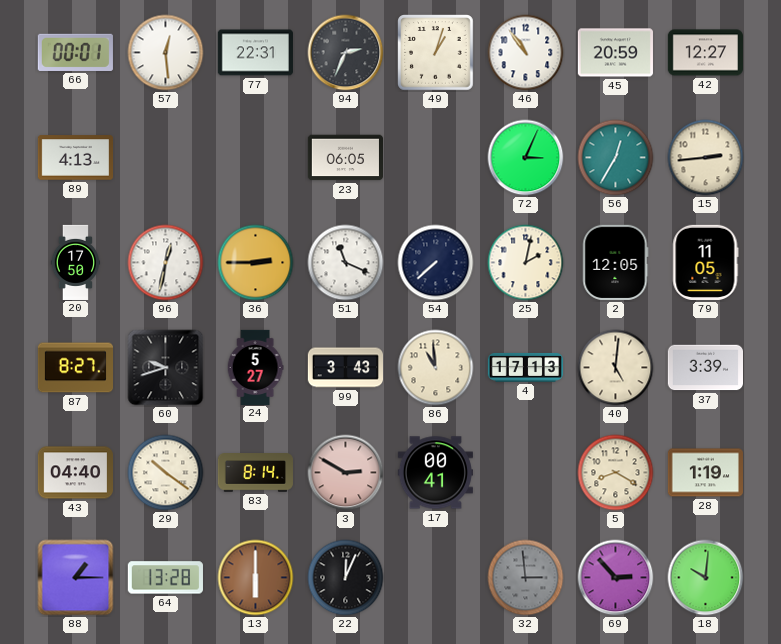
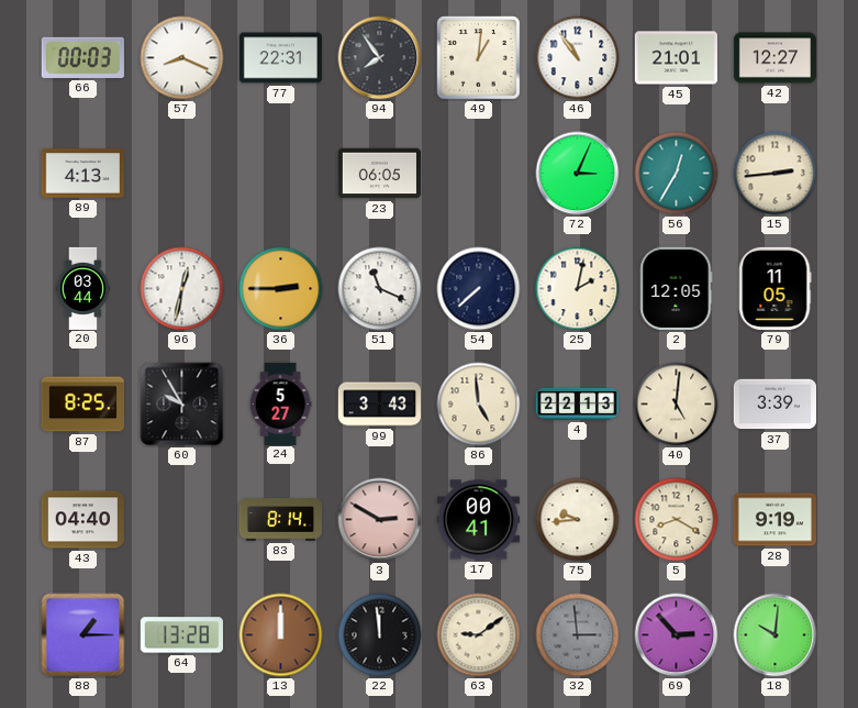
66: 00:01 -> 00:03
57: 12:29 -> 8:19
94: 2:34 -> 7:54
49: 1:03 -> 1:01
45: 20:59 -> 21:01
20: 17:50 -> 03:44
87: 8:27 -> 8:25
60: 9:42 -> 9:55
86: 10:59 -> 4:59
4: 17:13 -> 22:13
29: 10:21 -> none
75: none -> 9:44
28: 1:19 -> 9:19
13: 6:00 -> 12:00
22: 12:04 -> 11:59
63: none -> 9:09
